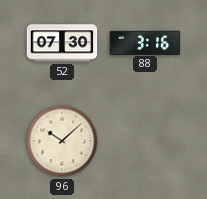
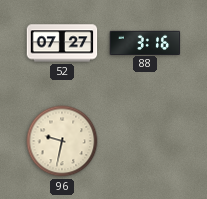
52: 07:30 -> 07:27
96: 10:08 -> 9:32
